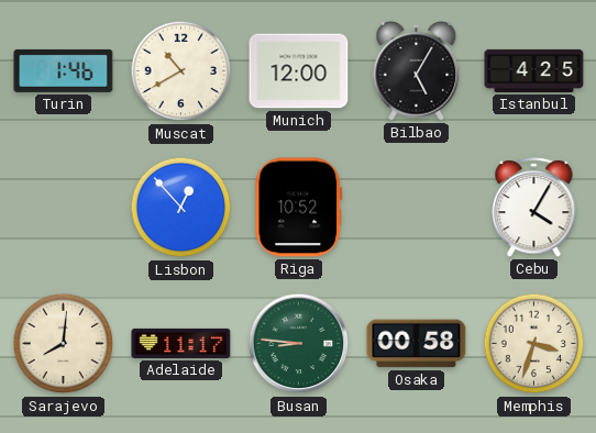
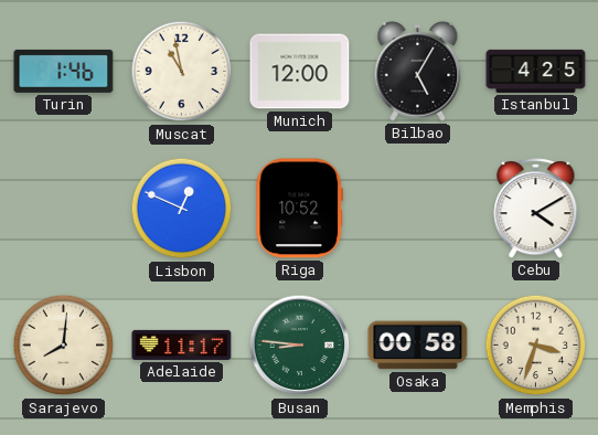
Muscat: 10:40 -> 10:58
Lisbon: 12:53 -> 12:49
Cebu: 4:05 -> 4:10
